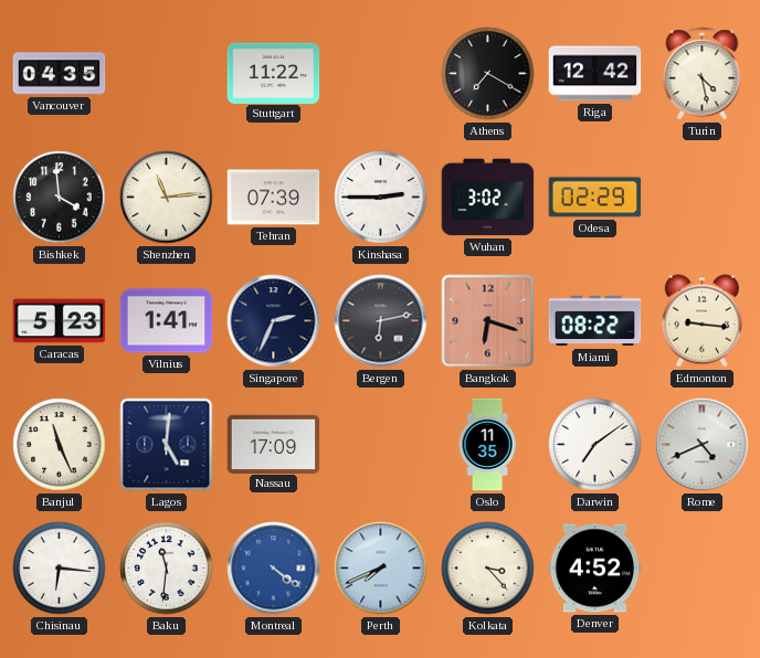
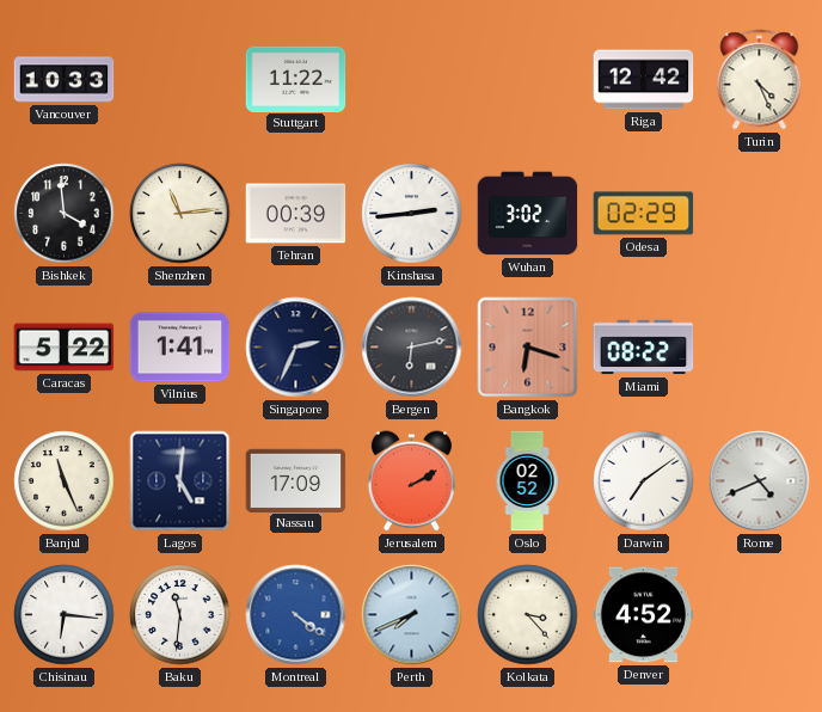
Vancouver: 04:35 -> 10:33
Athens: 7:20 -> none
Turin: 4:28 -> 4:26
Tehran: 07:39 -> 00:39
Kinshasa: 2:45 -> 2:44
Caracas: 5:23 -> 5:22
Edmonton: 9:16 -> none
Jerusalem: none -> 2:10
Oslo: 11:35 -> 02:52
